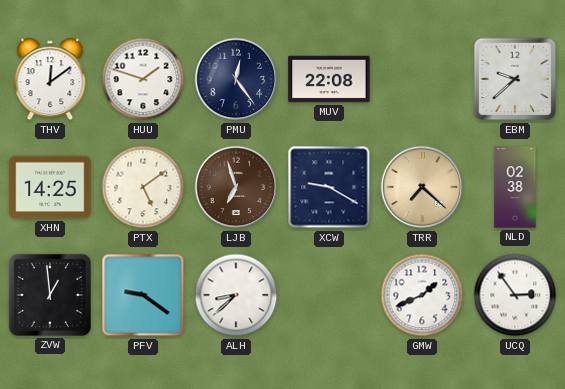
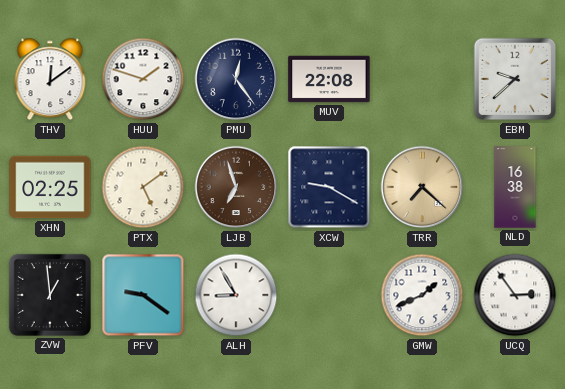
XHN: 14:25 -> 02:25
NLD: 02:38 -> 16:38
ALH: 8:38 -> 8:55
